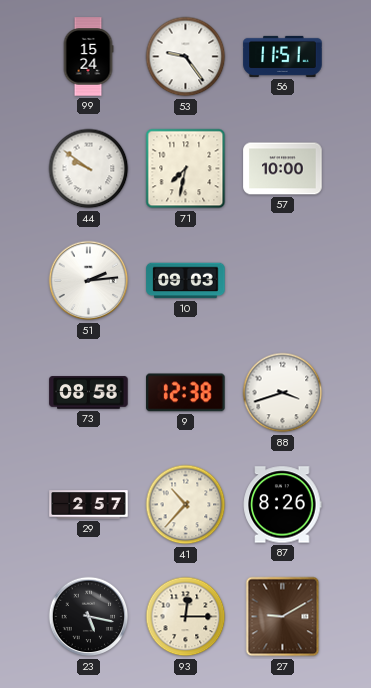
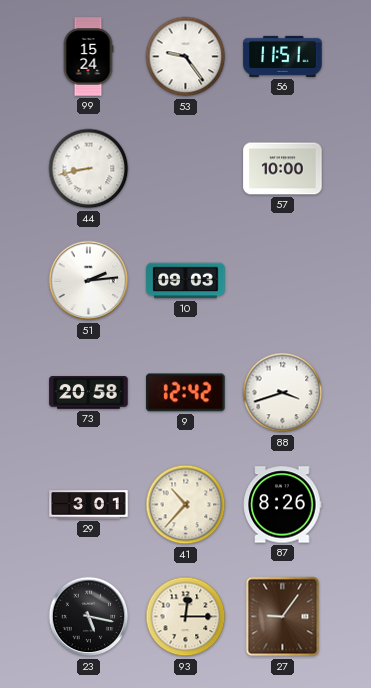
44: 9:51 -> 8:43
71: 7:32 -> none
73: 08:58 -> 20:58
9: 12:38 -> 12:42
29: 2:57 -> 3:01
27: 9:10 -> 9:06
